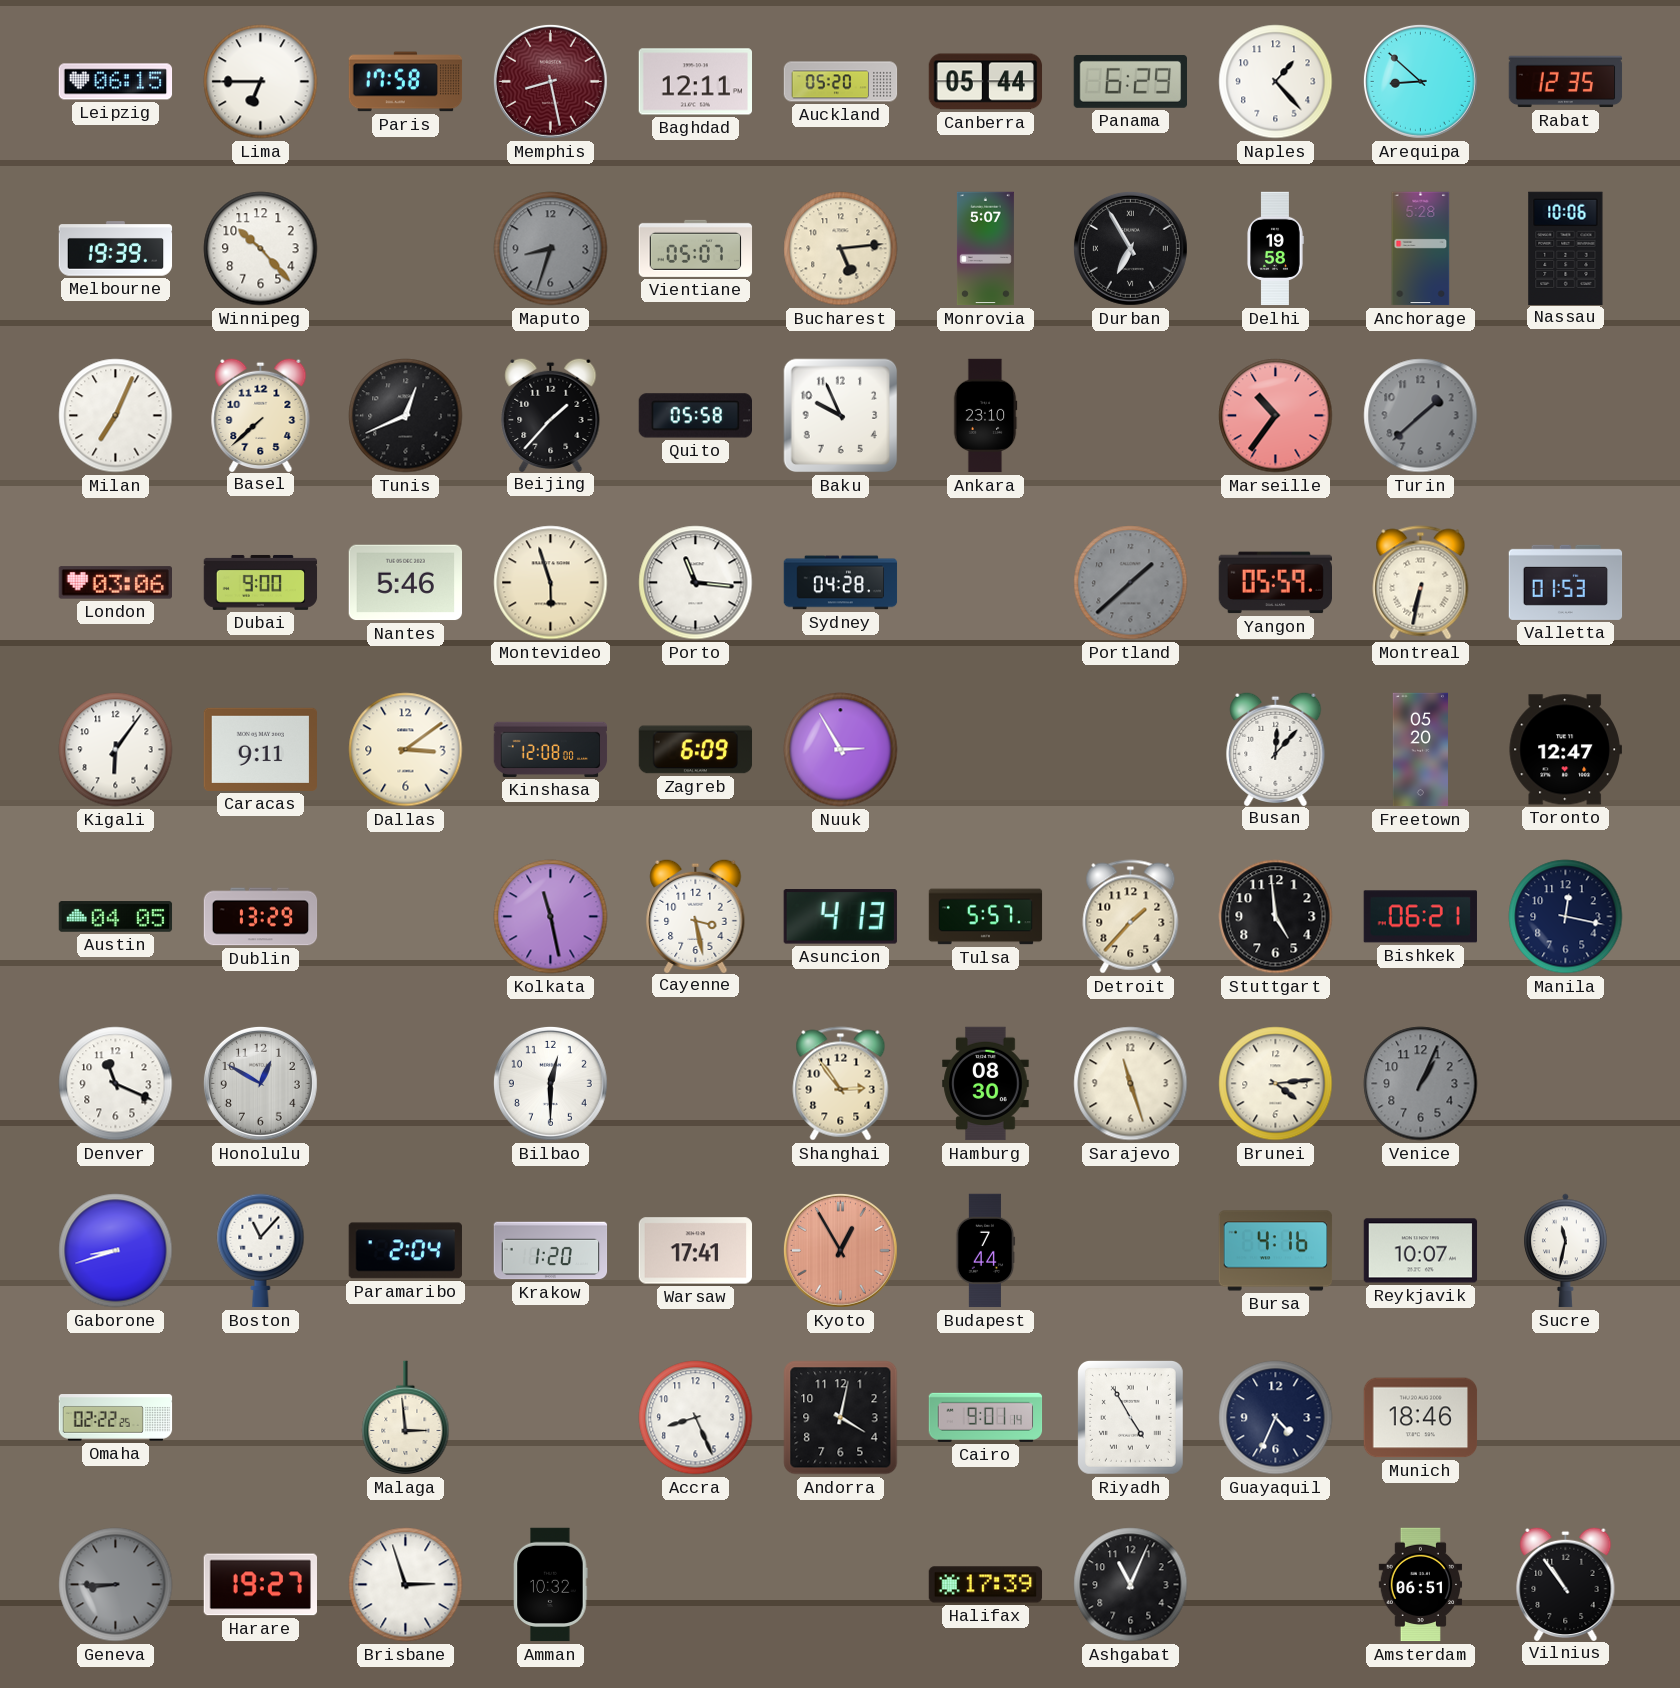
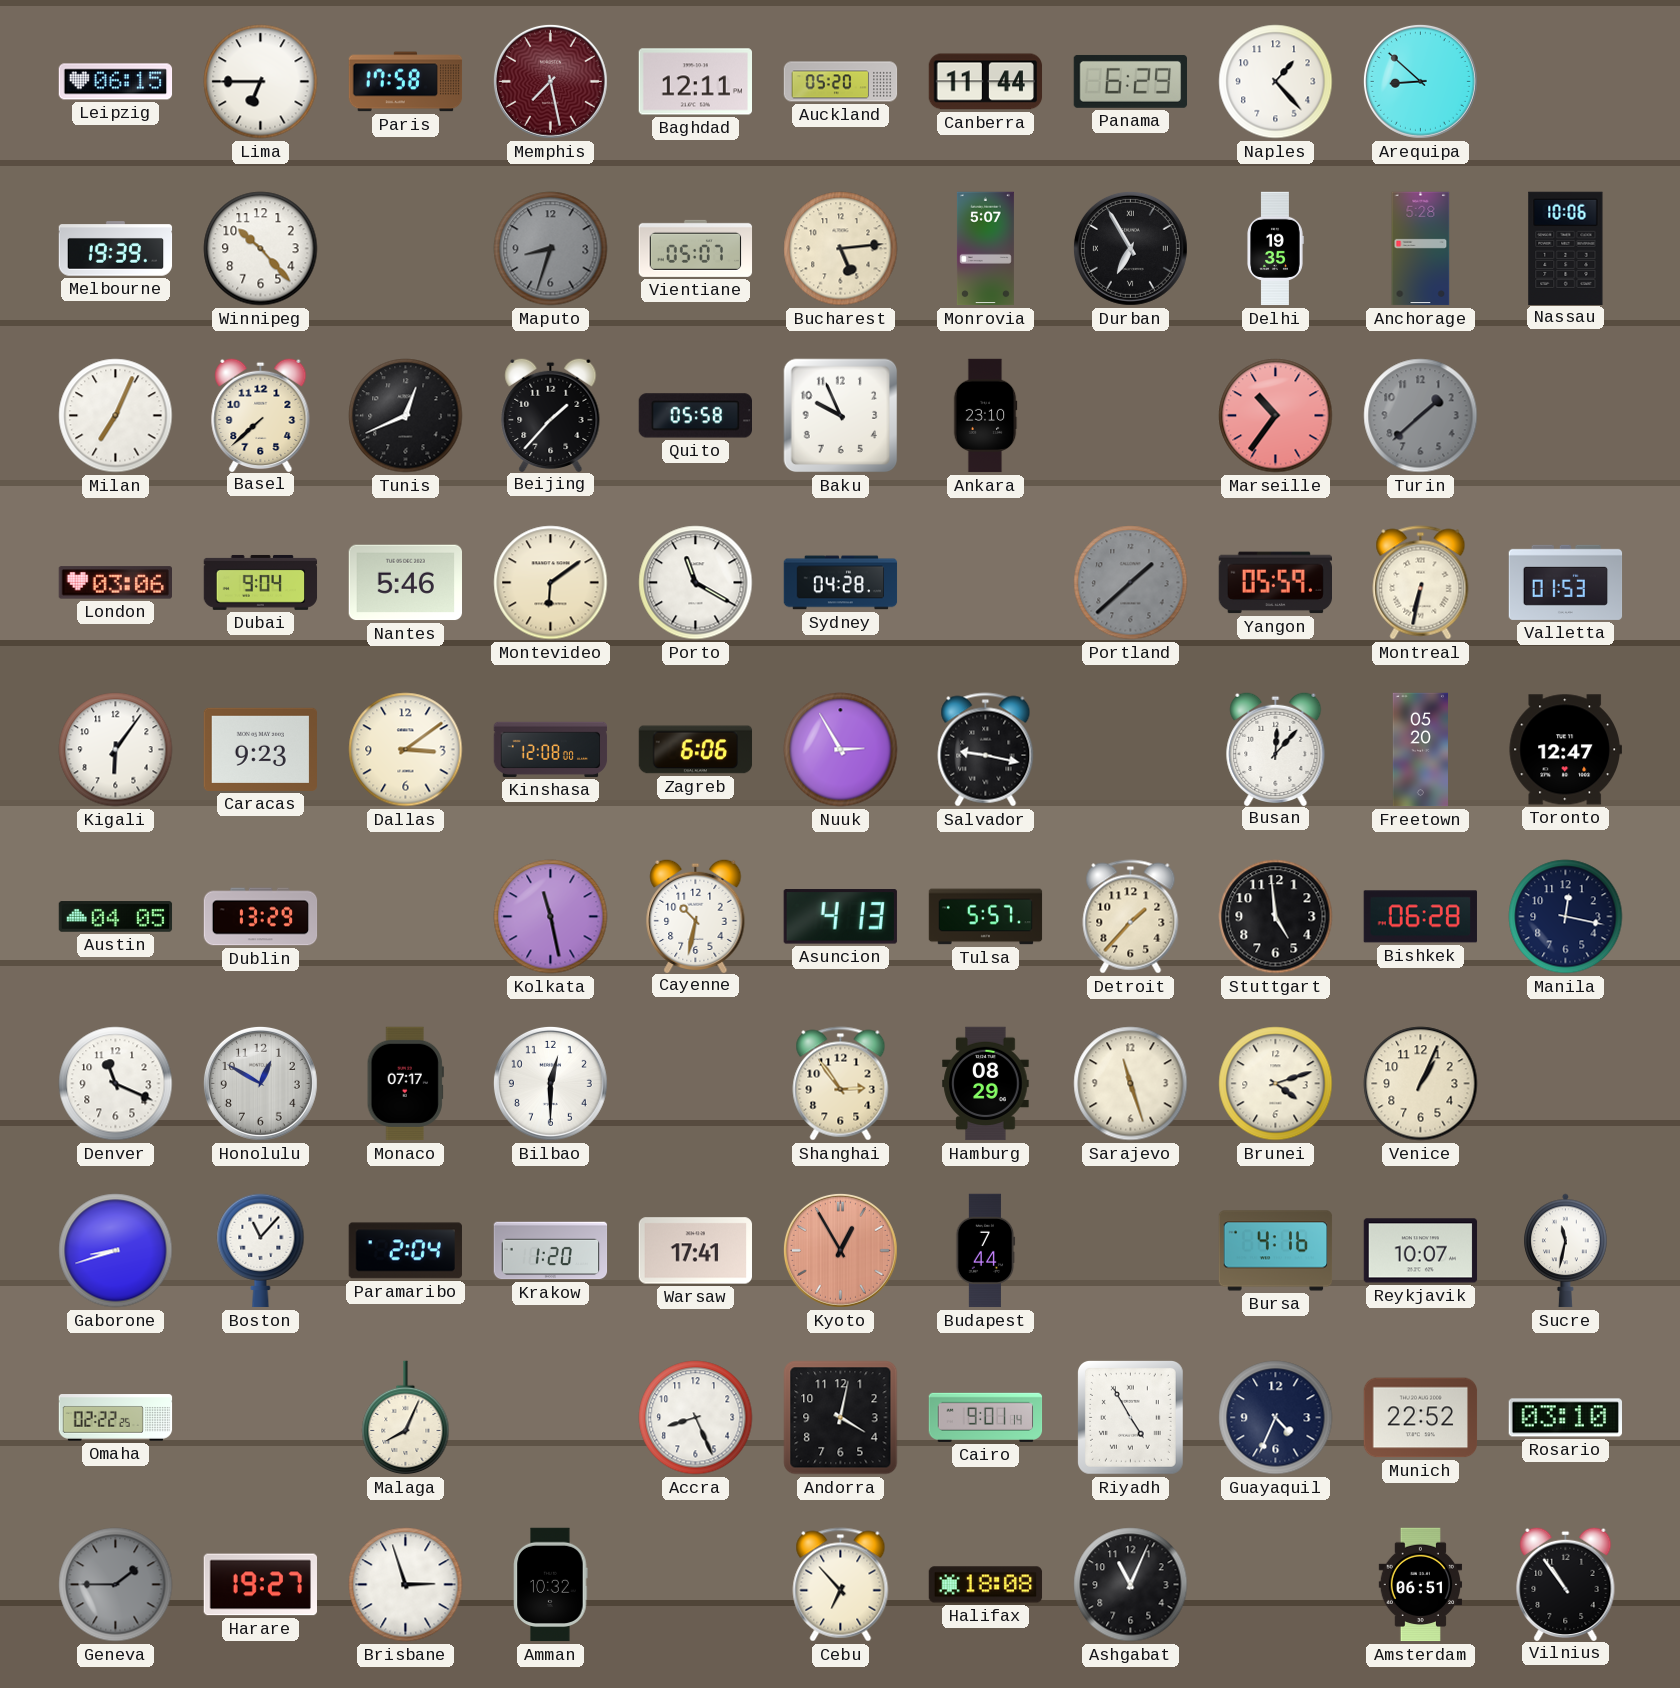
Memphis: 8:28 -> 7:28
Canberra: 05:44 -> 11:44
Rabat: 12:35 -> none
Delhi: 19:58 -> 19:35
Dubai: 9:00 -> 9:04
Montevideo: 5:57 -> 6:09
Porto: 11:16 -> 11:20
Caracas: 9:11 -> 9:23
Zagreb: 6:09 -> 6:06
Salvador: none -> 9:17
Cayenne: 3:28 -> 10:32
Bishkek: 06:21 -> 06:28
Monaco: none -> 07:17
Hamburg: 08:30 -> 08:29
Brunei: 4:14 -> 4:12
Venice dial: grey -> cream
Malaga: 2:59 -> 8:04
Munich: 18:46 -> 22:52
Rosario: none -> 03:10
Geneva: 8:45 -> 1:45
Cebu: none -> 6:53
Halifax: 17:39 -> 18:08
